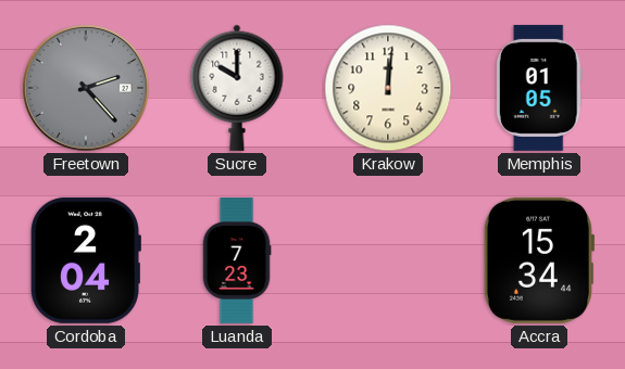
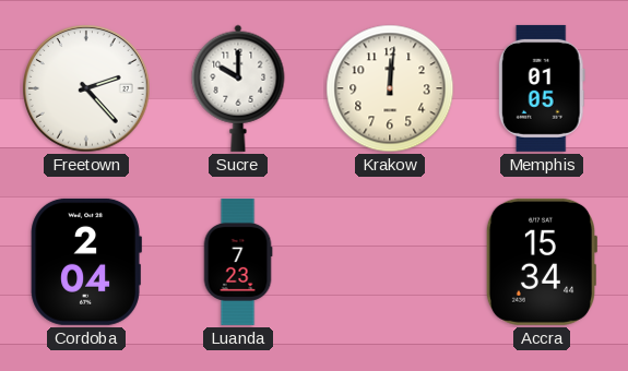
Freetown dial: grey -> white
